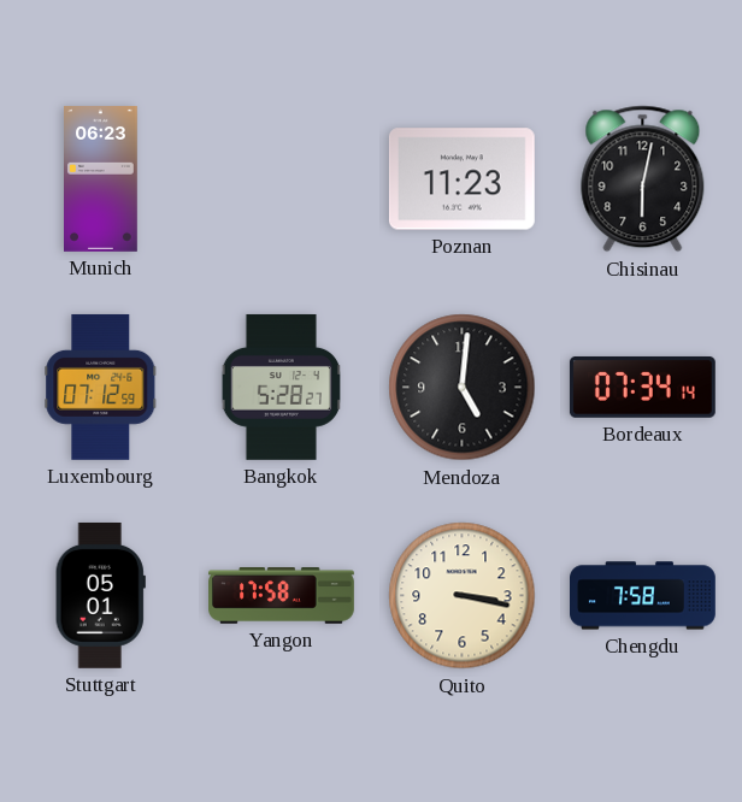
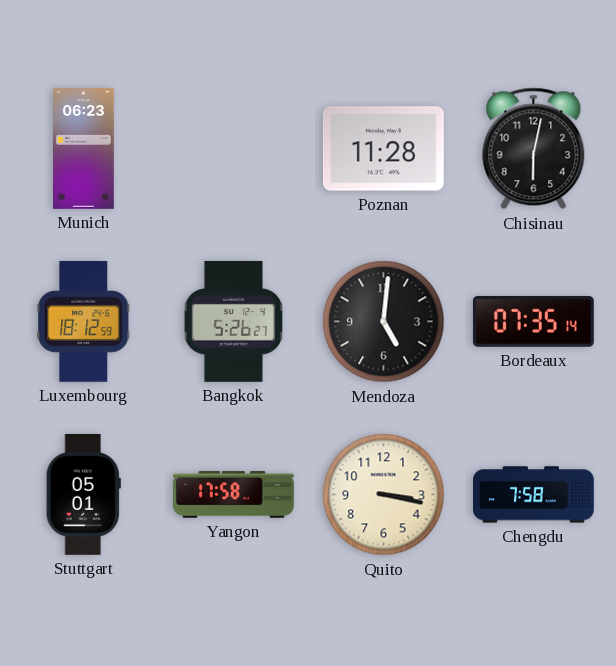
Poznan: 11:23 -> 11:28
Luxembourg: 07:12 -> 18:12
Bangkok: 5:28 -> 5:26
Bordeaux: 07:34 -> 07:35
